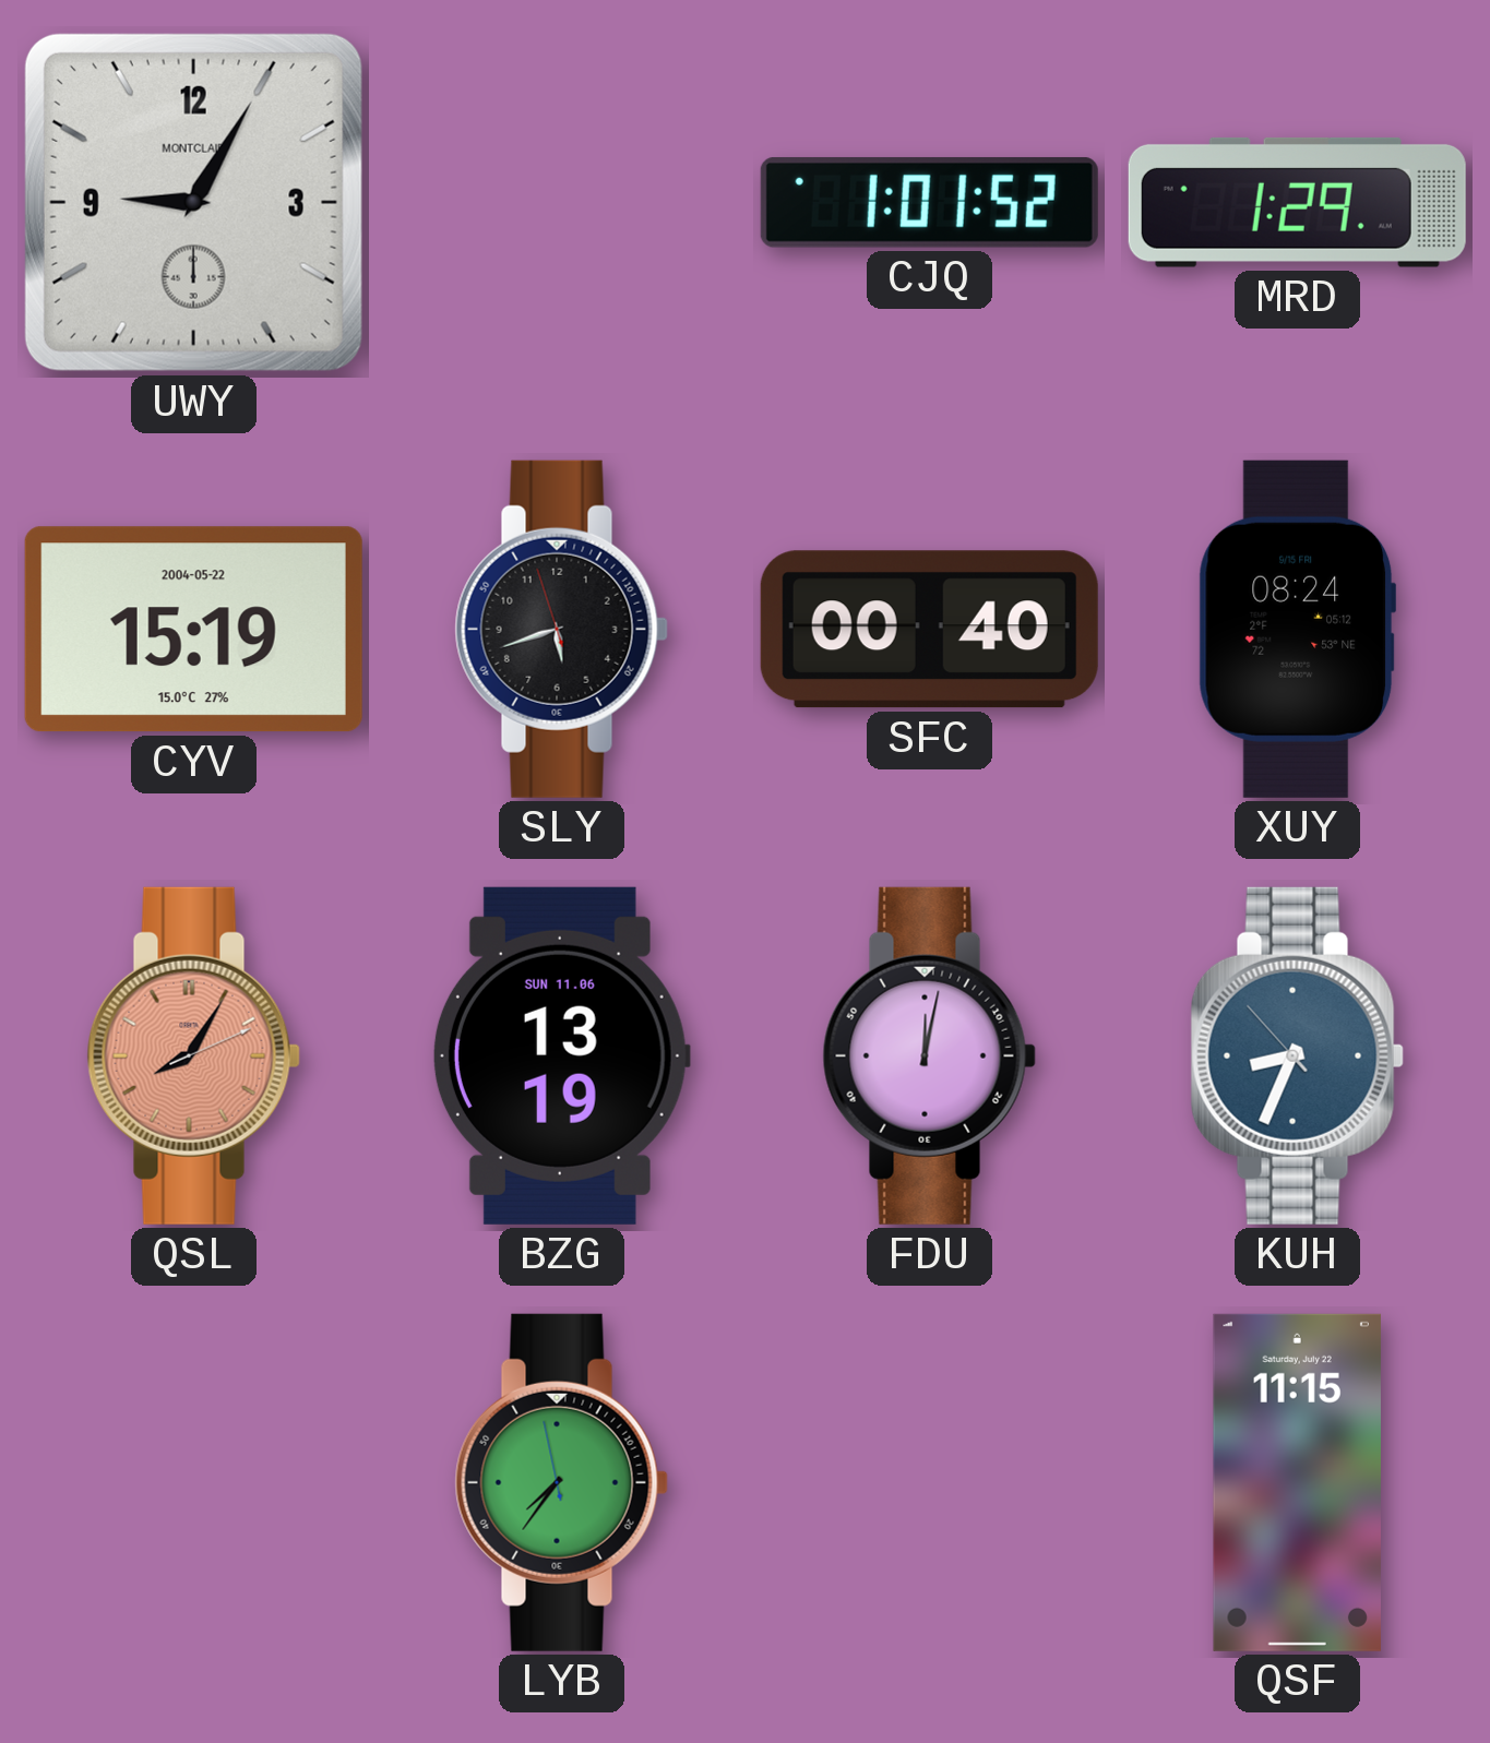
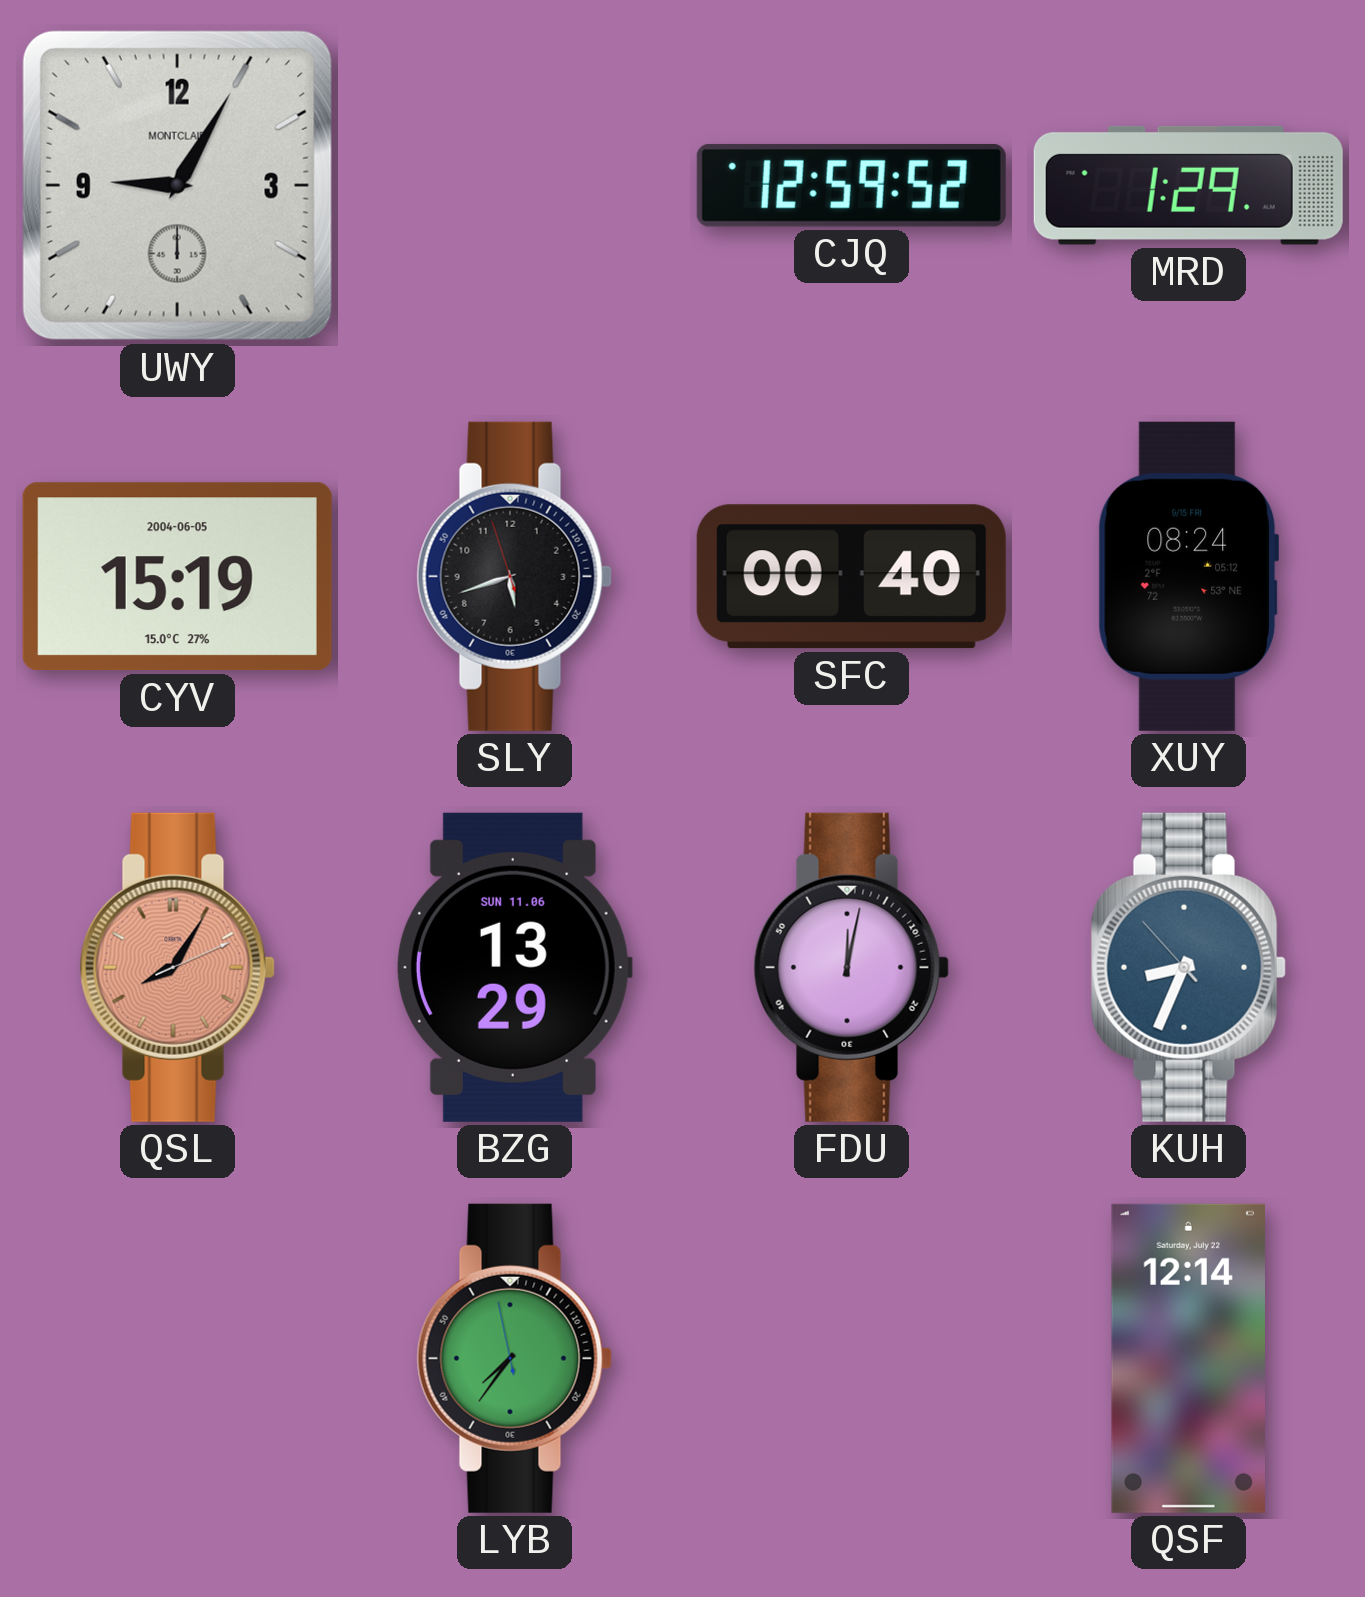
CJQ: 1:01 -> 12:59
CYV date: 2004-05-22 -> 2004-06-05
BZG: 13:19 -> 13:29
QSF: 11:15 -> 12:14
